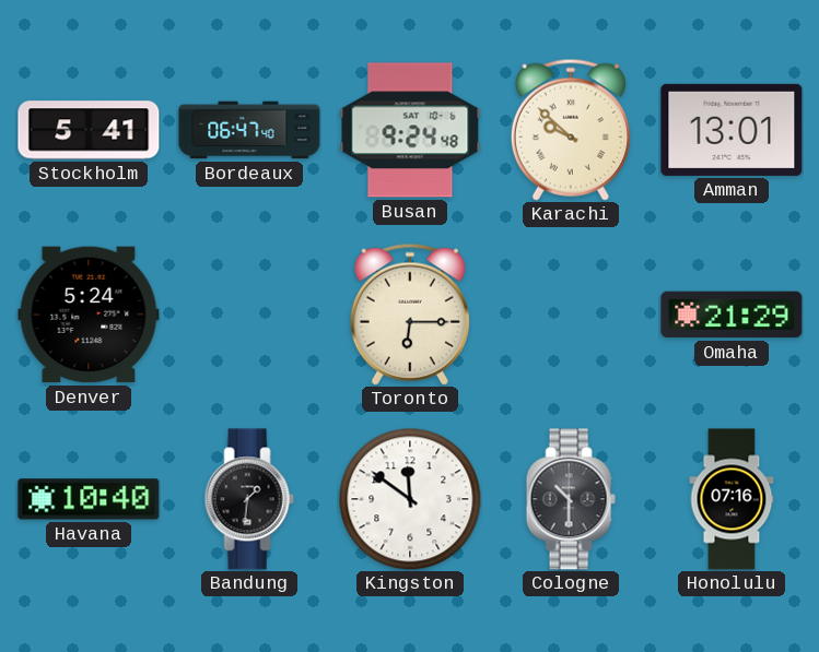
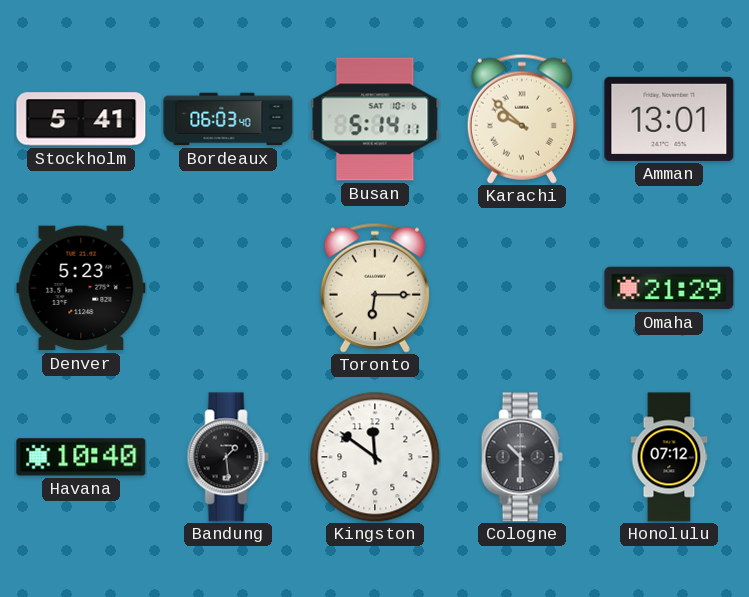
Bordeaux: 06:47 -> 06:03
Busan: 9:24 -> 5:14
Denver: 5:24 -> 5:23
Bandung: 1:31 -> 1:29
Honolulu: 07:16 -> 07:12
